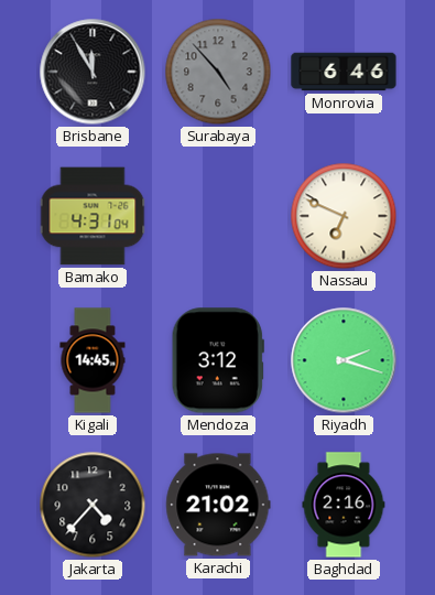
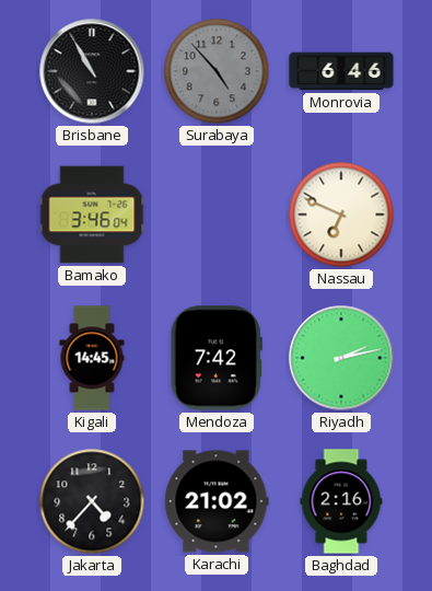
Brisbane: 11:55 -> 10:55
Bamako: 4:31 -> 3:46
Mendoza: 3:12 -> 7:42
Riyadh: 2:18 -> 2:13
